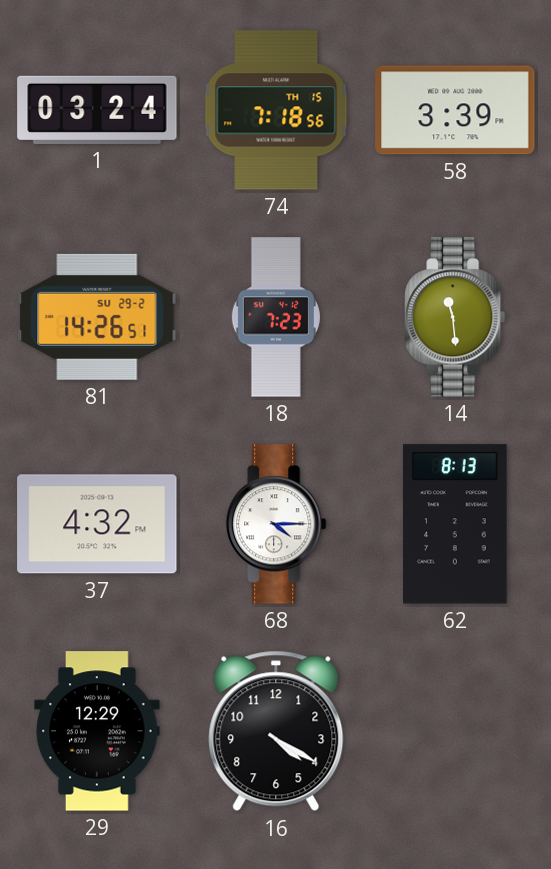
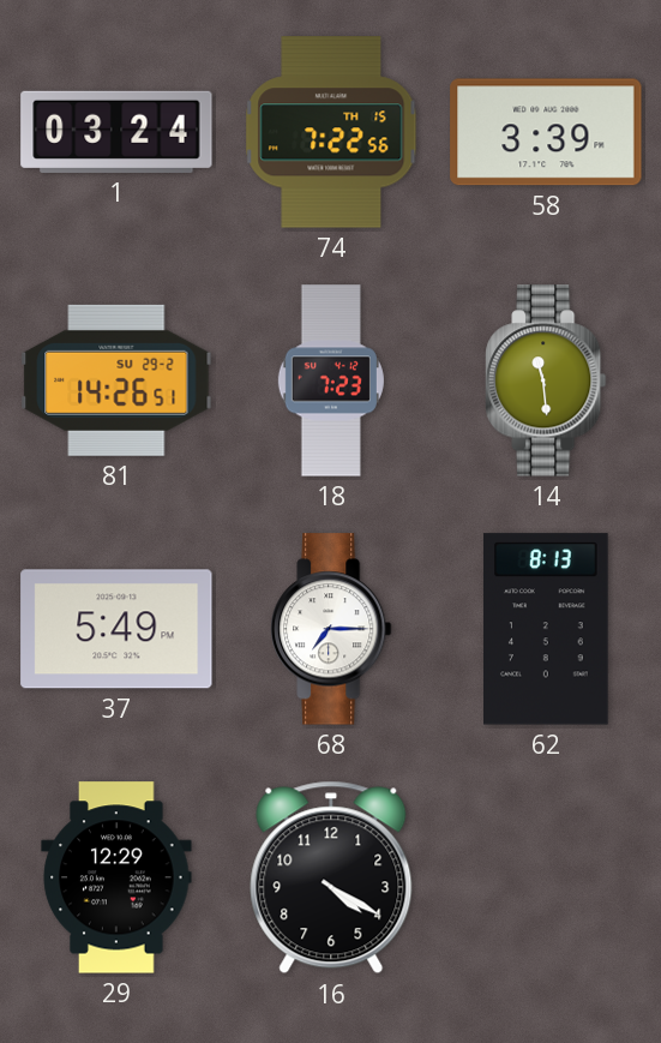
74: 7:18 -> 7:22
37: 4:32 -> 5:49
68: 4:15 -> 7:15
